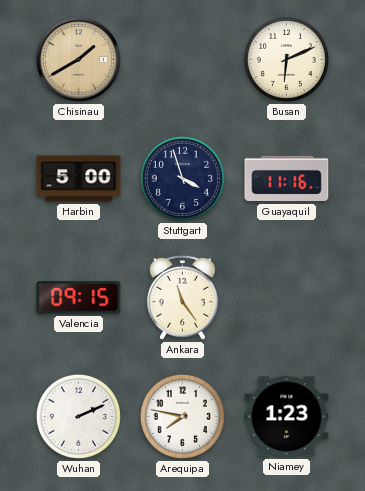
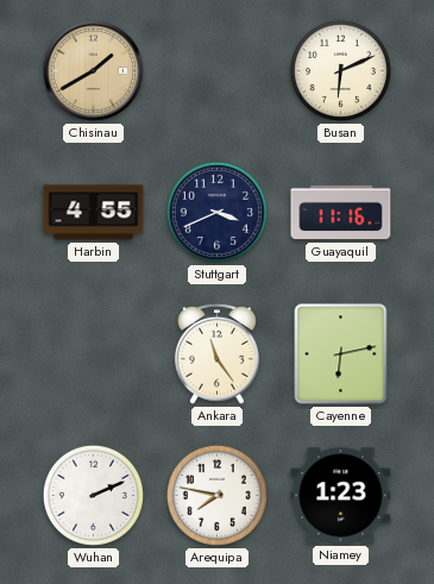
Harbin: 5:00 -> 4:55
Stuttgart: 3:57 -> 3:41
Valencia: 09:15 -> none
Cayenne: none -> 6:13
